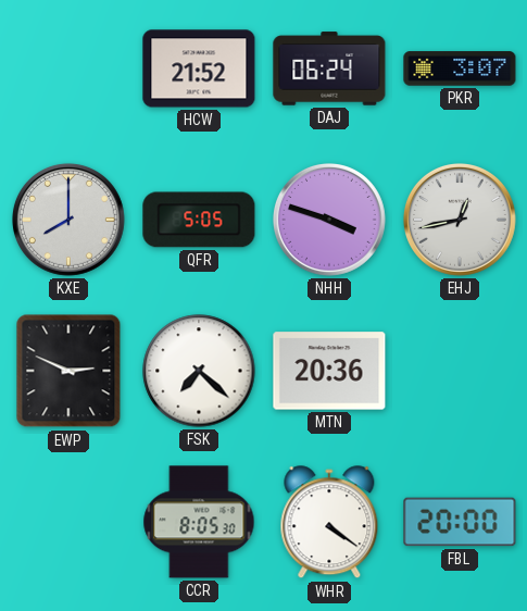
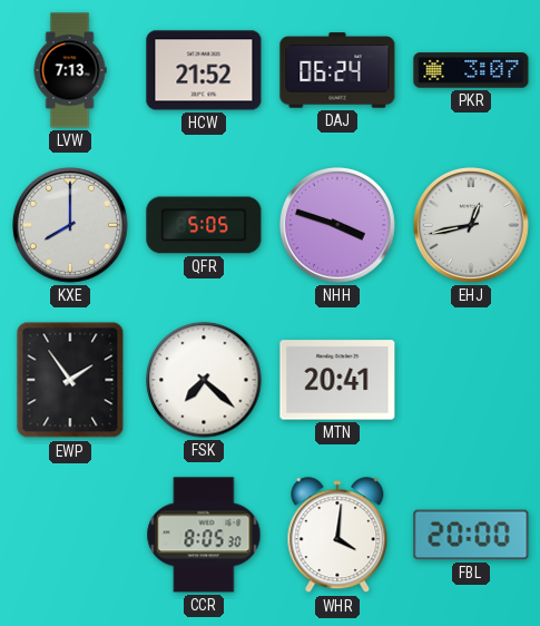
LVW: none -> 7:13
EWP: 2:49 -> 1:54
MTN: 20:36 -> 20:41
WHR: 4:21 -> 4:01
